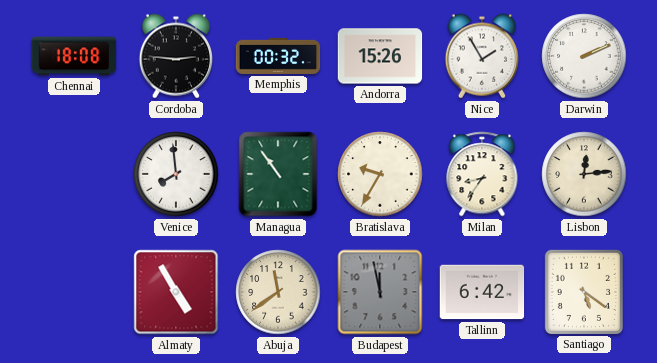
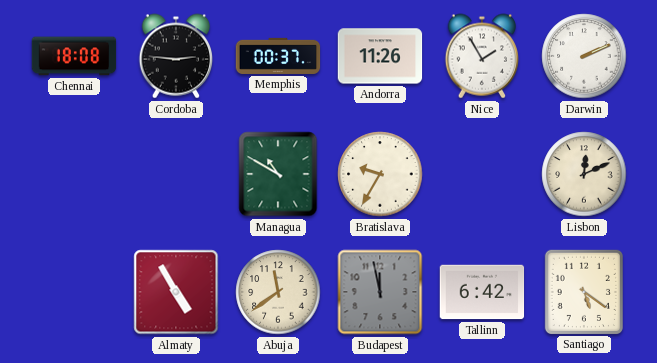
Memphis: 00:32 -> 00:37
Andorra: 15:26 -> 11:26
Venice: 7:59 -> none
Managua: 10:54 -> 10:50
Milan: 8:36 -> none
Lisbon: 12:14 -> 12:11
